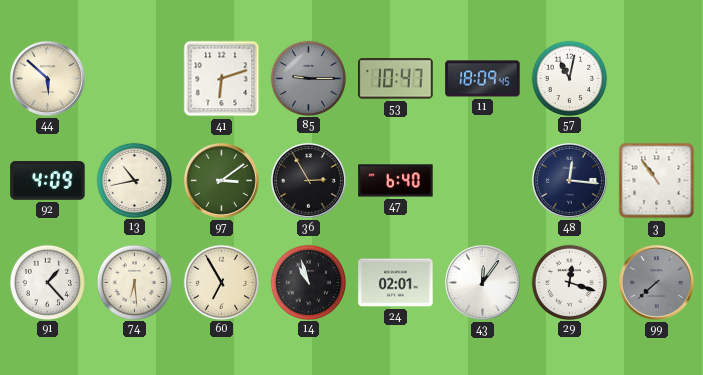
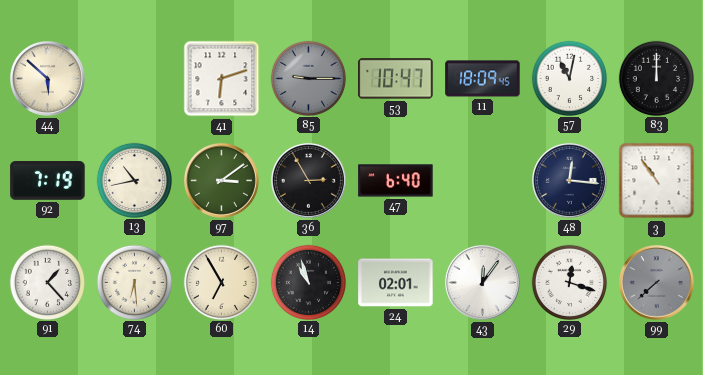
83: none -> 12:00
92: 4:09 -> 7:19
